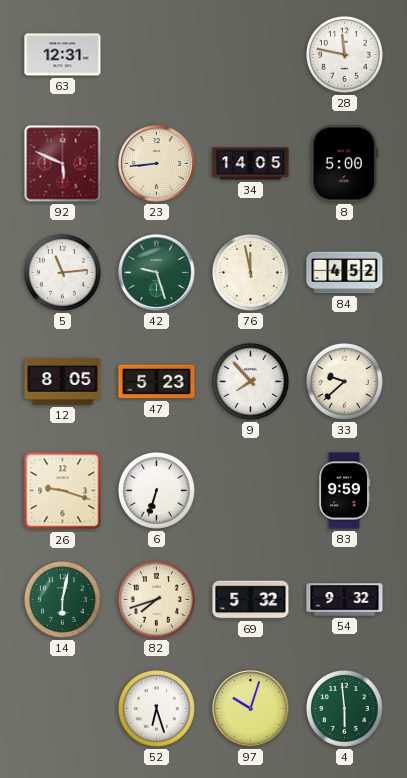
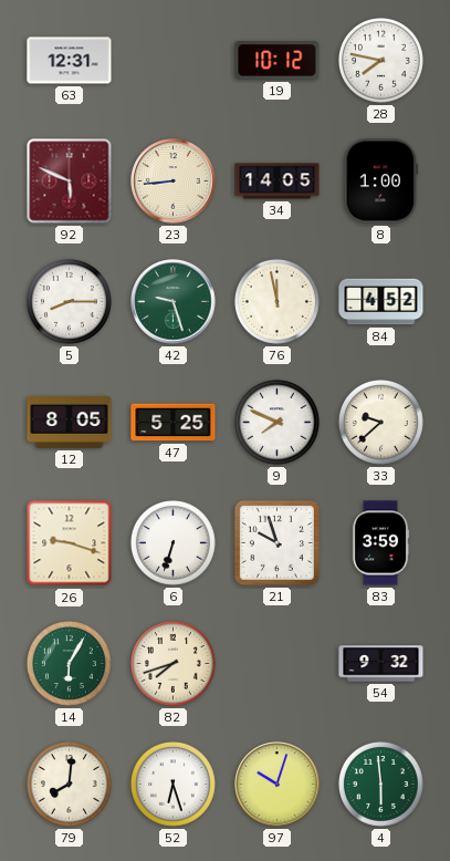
19: none -> 10:12
28: 11:47 -> 7:47
8: 5:00 -> 1:00
5: 11:14 -> 8:15
47: 5:23 -> 5:25
9: 7:53 -> 7:49
21: none -> 9:57
83: 9:59 -> 3:59
14: 6:02 -> 6:05
69: 5:32 -> none
79: none -> 8:01
